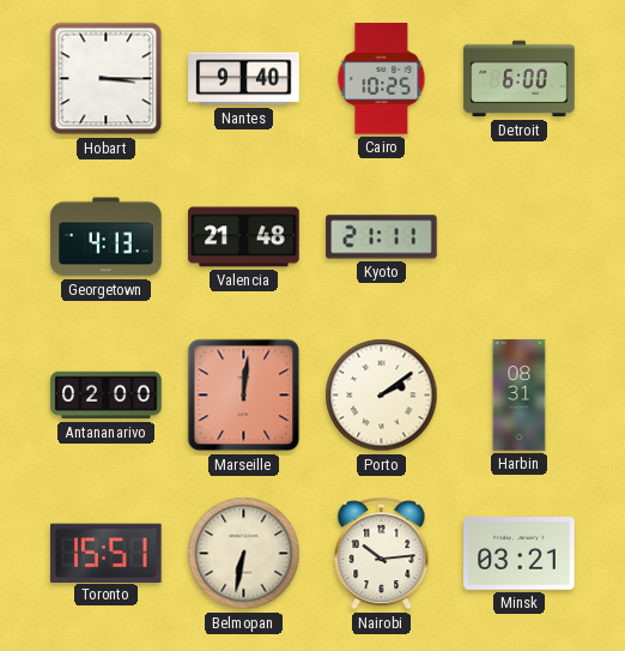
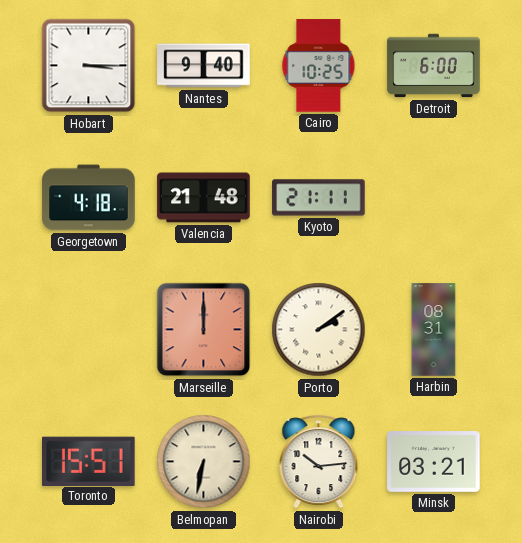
Georgetown: 4:13 -> 4:18
Antananarivo: 02:00 -> none
Marseille: 12:01 -> 12:00
